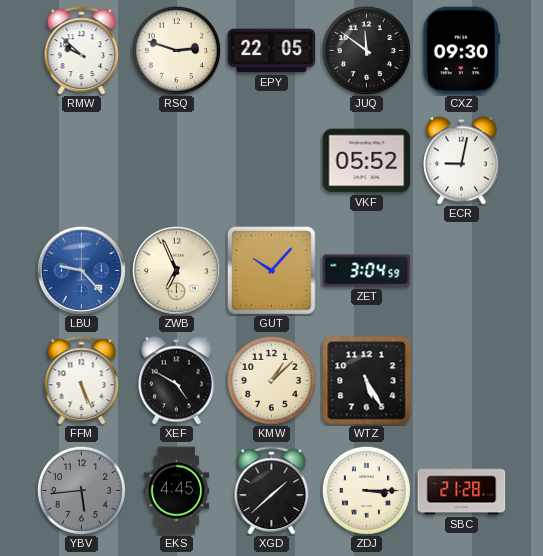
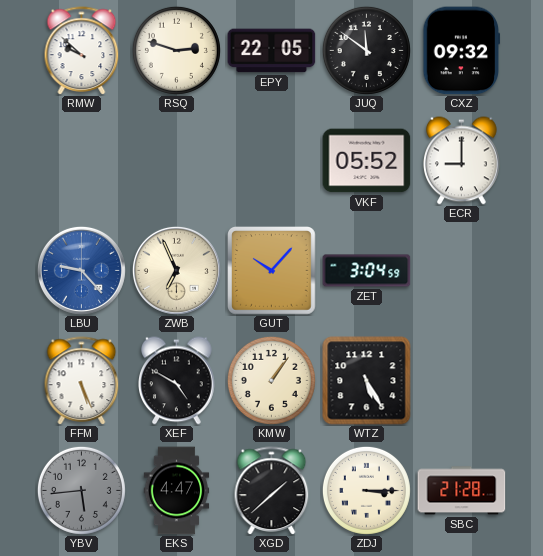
CXZ: 09:30 -> 09:32
ECR: 9:02 -> 9:00
KMW: 1:08 -> 1:06
EKS: 4:45 -> 4:47
